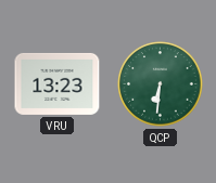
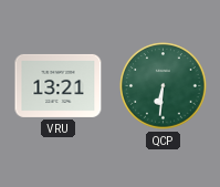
VRU: 13:23 -> 13:21
